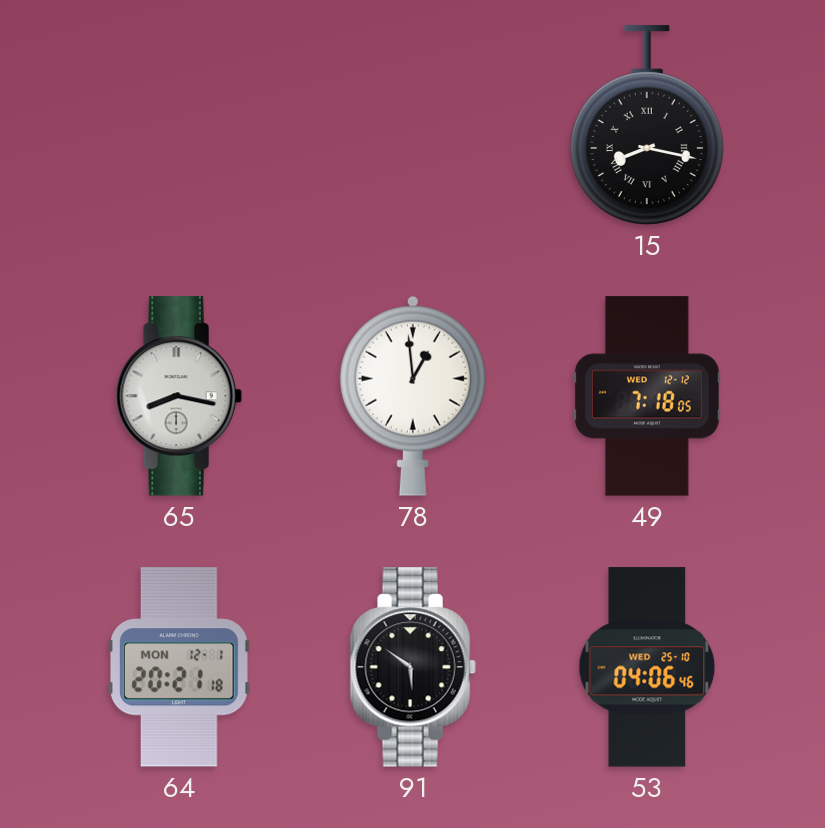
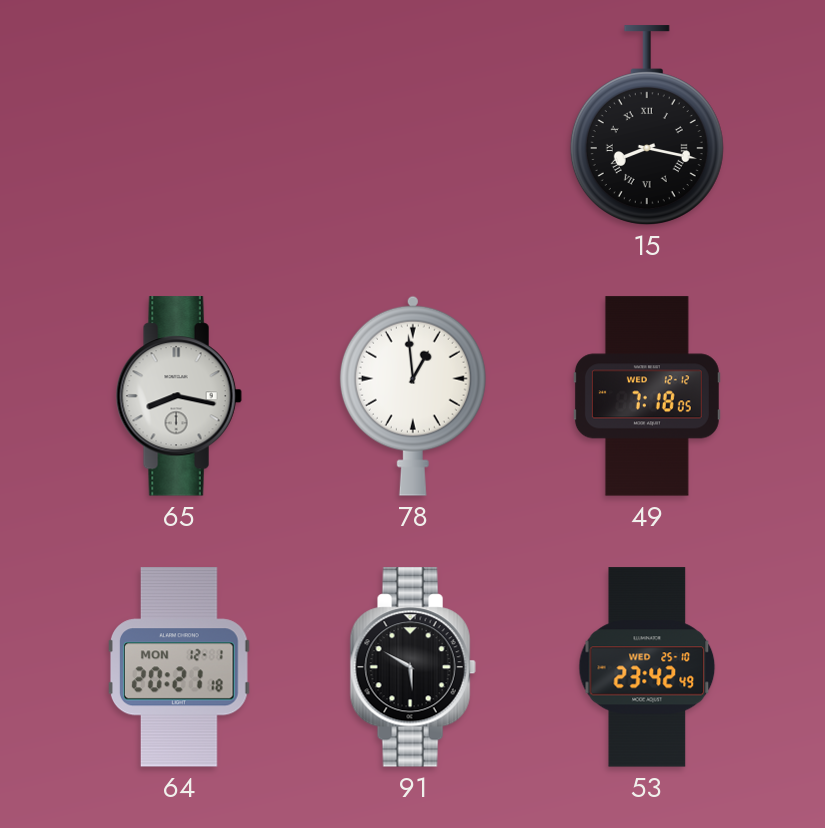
91: 5:51 -> 5:50
53: 04:06 -> 23:42
